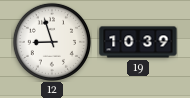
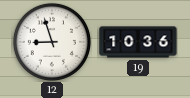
19: 10:39 -> 10:36
